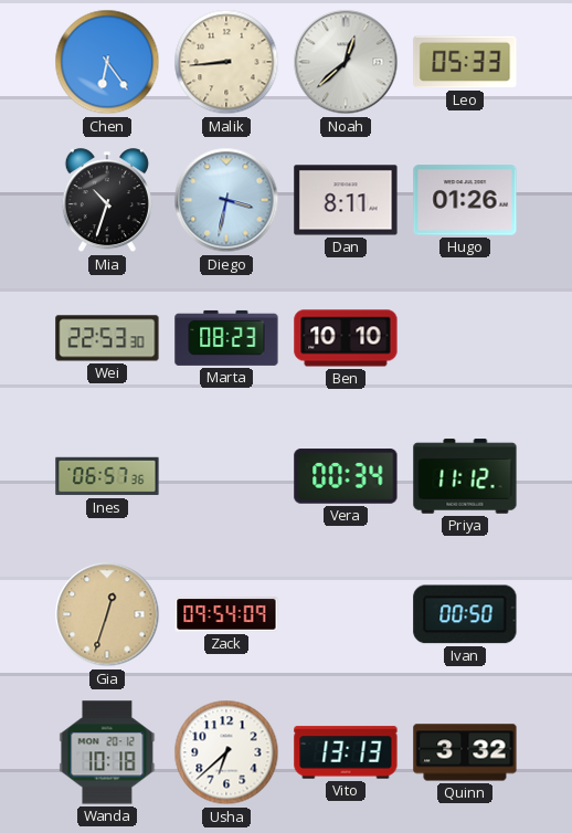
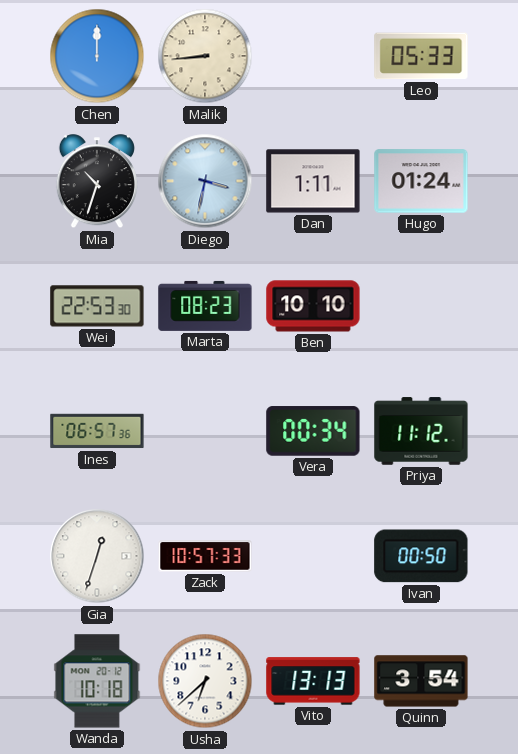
Chen: 6:24 -> 12:00
Noah: 12:38 -> none
Dan: 8:11 -> 1:11
Hugo: 01:26 -> 01:24
Gia dial: champagne -> white
Zack: 09:54 -> 10:57
Quinn: 3:32 -> 3:54
